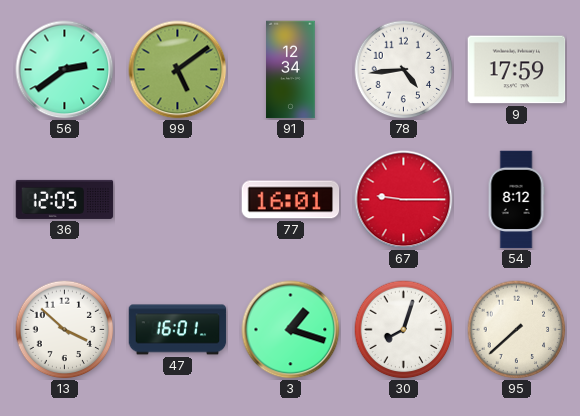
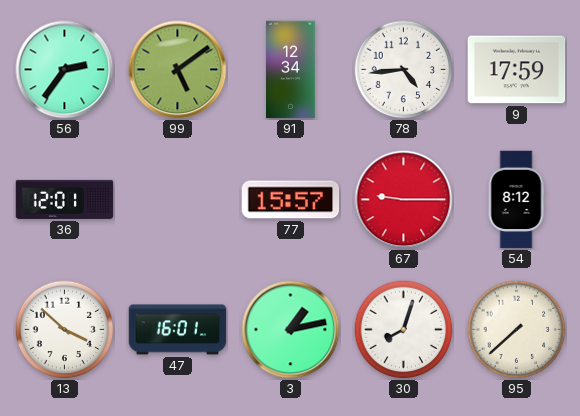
56: 2:39 -> 2:36
36: 12:05 -> 12:01
77: 16:01 -> 15:57
3: 1:18 -> 1:13
